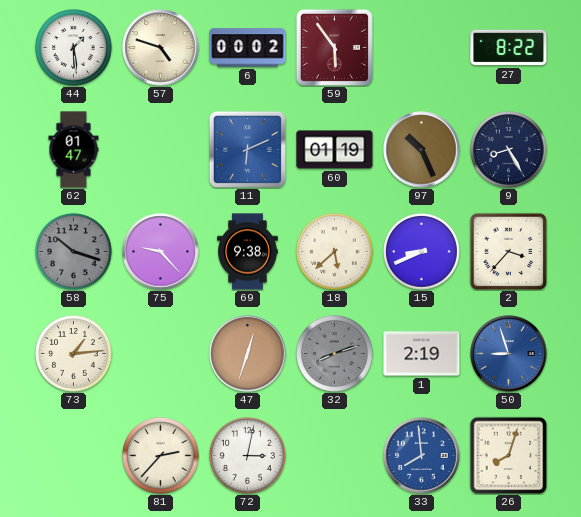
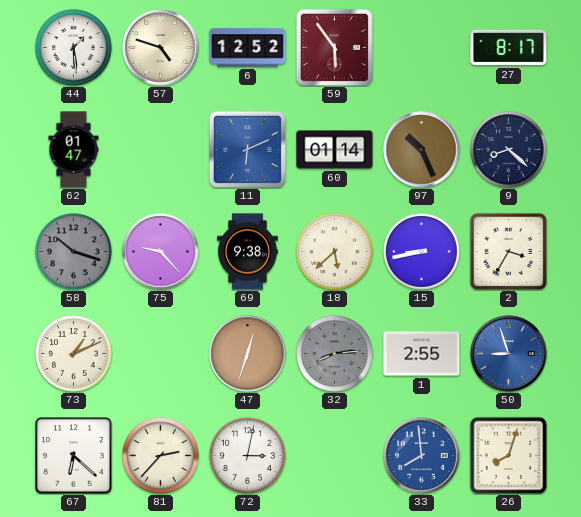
6: 00:02 -> 12:52
27: 8:22 -> 8:17
60: 01:19 -> 01:14
9: 8:25 -> 8:22
15: 8:41 -> 8:43
2: 3:37 -> 3:35
73: 1:14 -> 1:11
32: 8:12 -> 8:14
1: 2:19 -> 2:55
67: none -> 6:22
